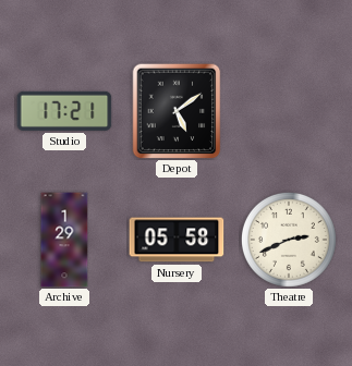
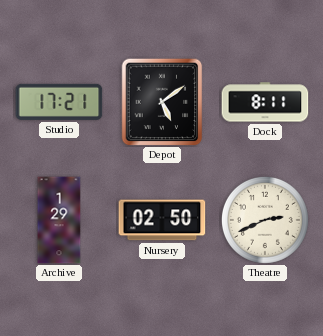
Dock: none -> 8:11
Nursery: 05:58 -> 02:50
